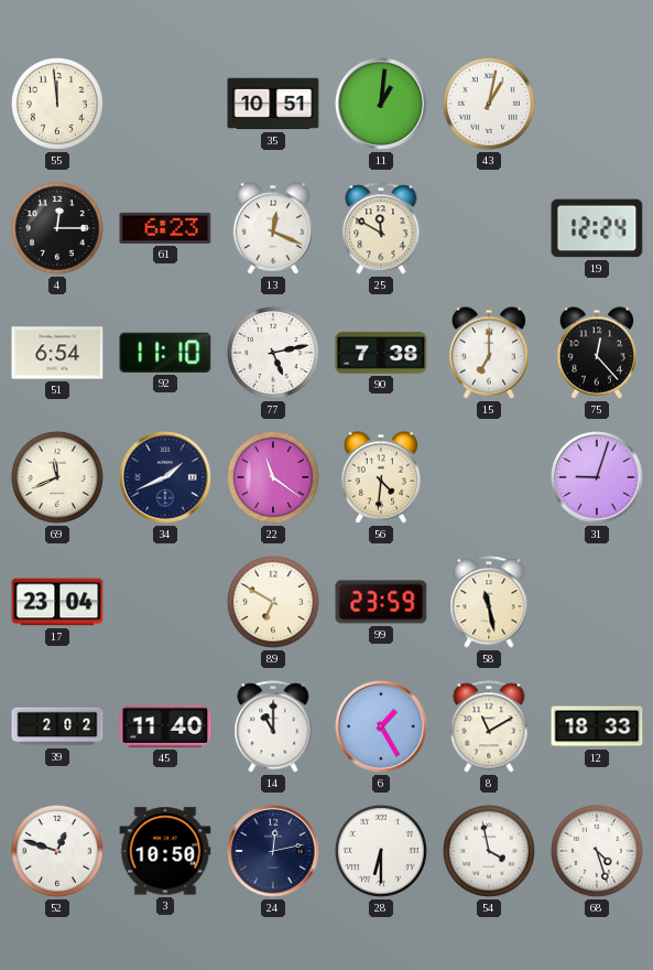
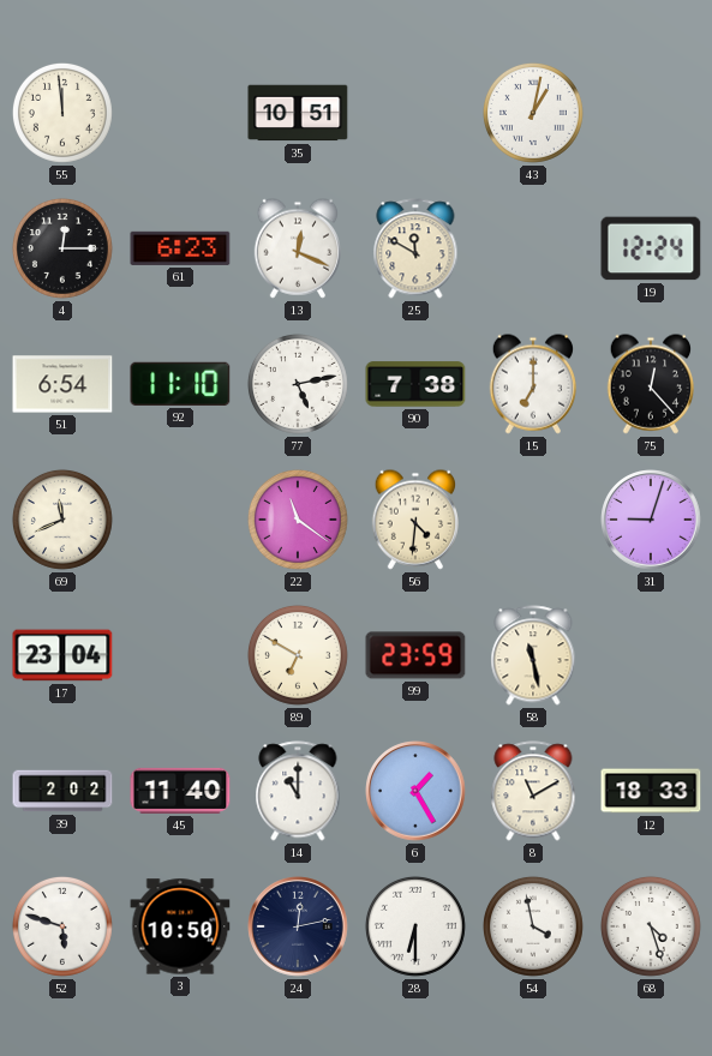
11: 1:01 -> none
34: 1:41 -> none
52: 12:48 -> 5:48
